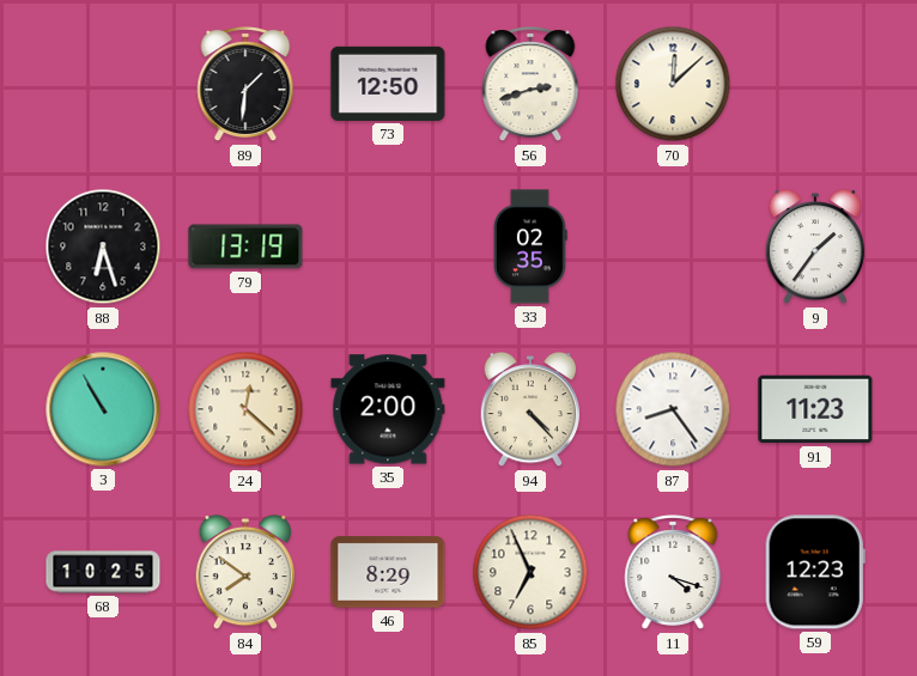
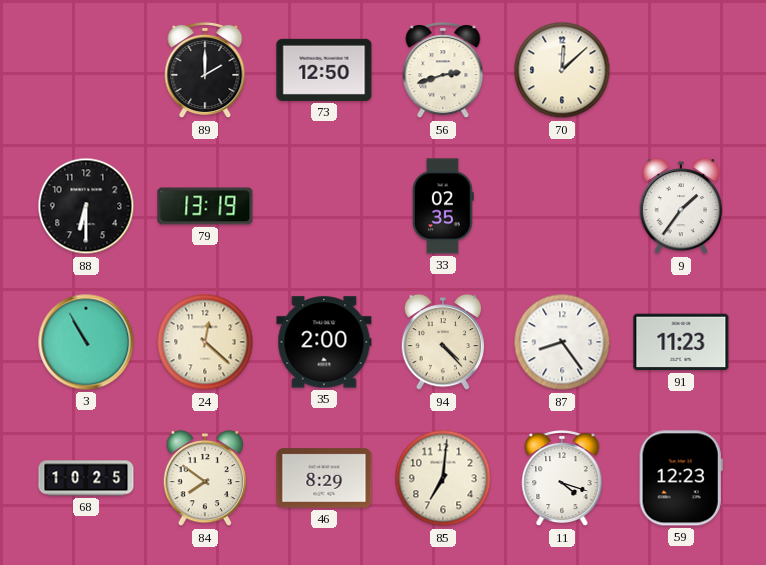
89: 1:31 -> 2:00
88: 6:27 -> 6:30
85: 6:56 -> 7:01
